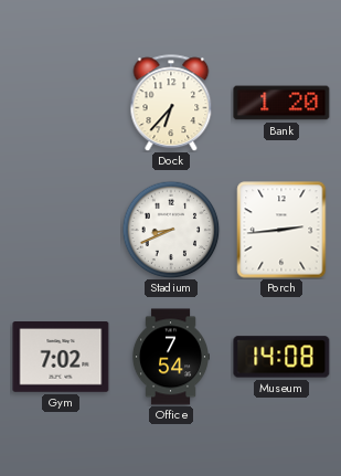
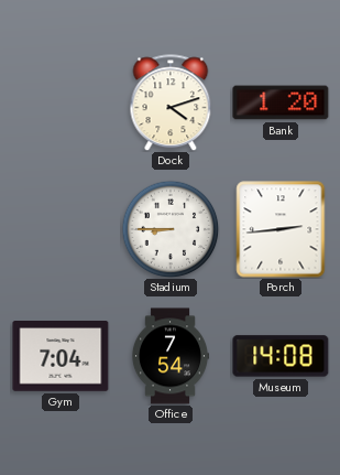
Dock: 6:37 -> 4:12
Stadium: 8:41 -> 8:45
Gym: 7:02 -> 7:04
